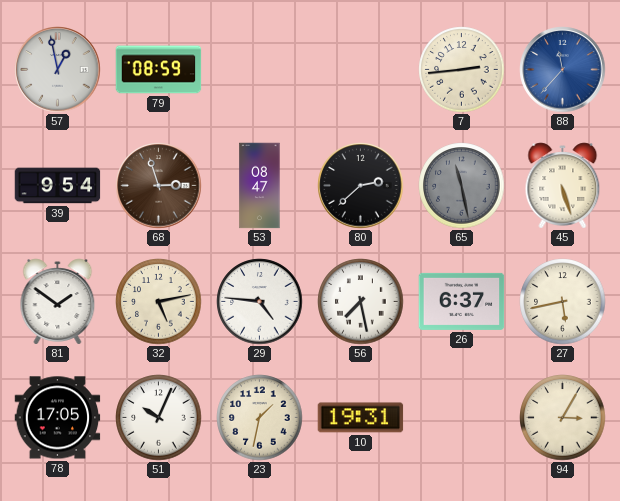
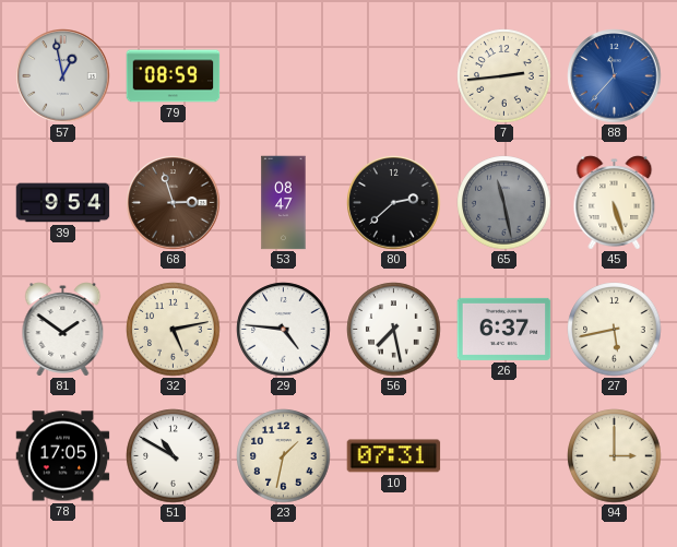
51: 10:04 -> 10:50
10: 19:31 -> 07:31
94: 3:05 -> 3:00
